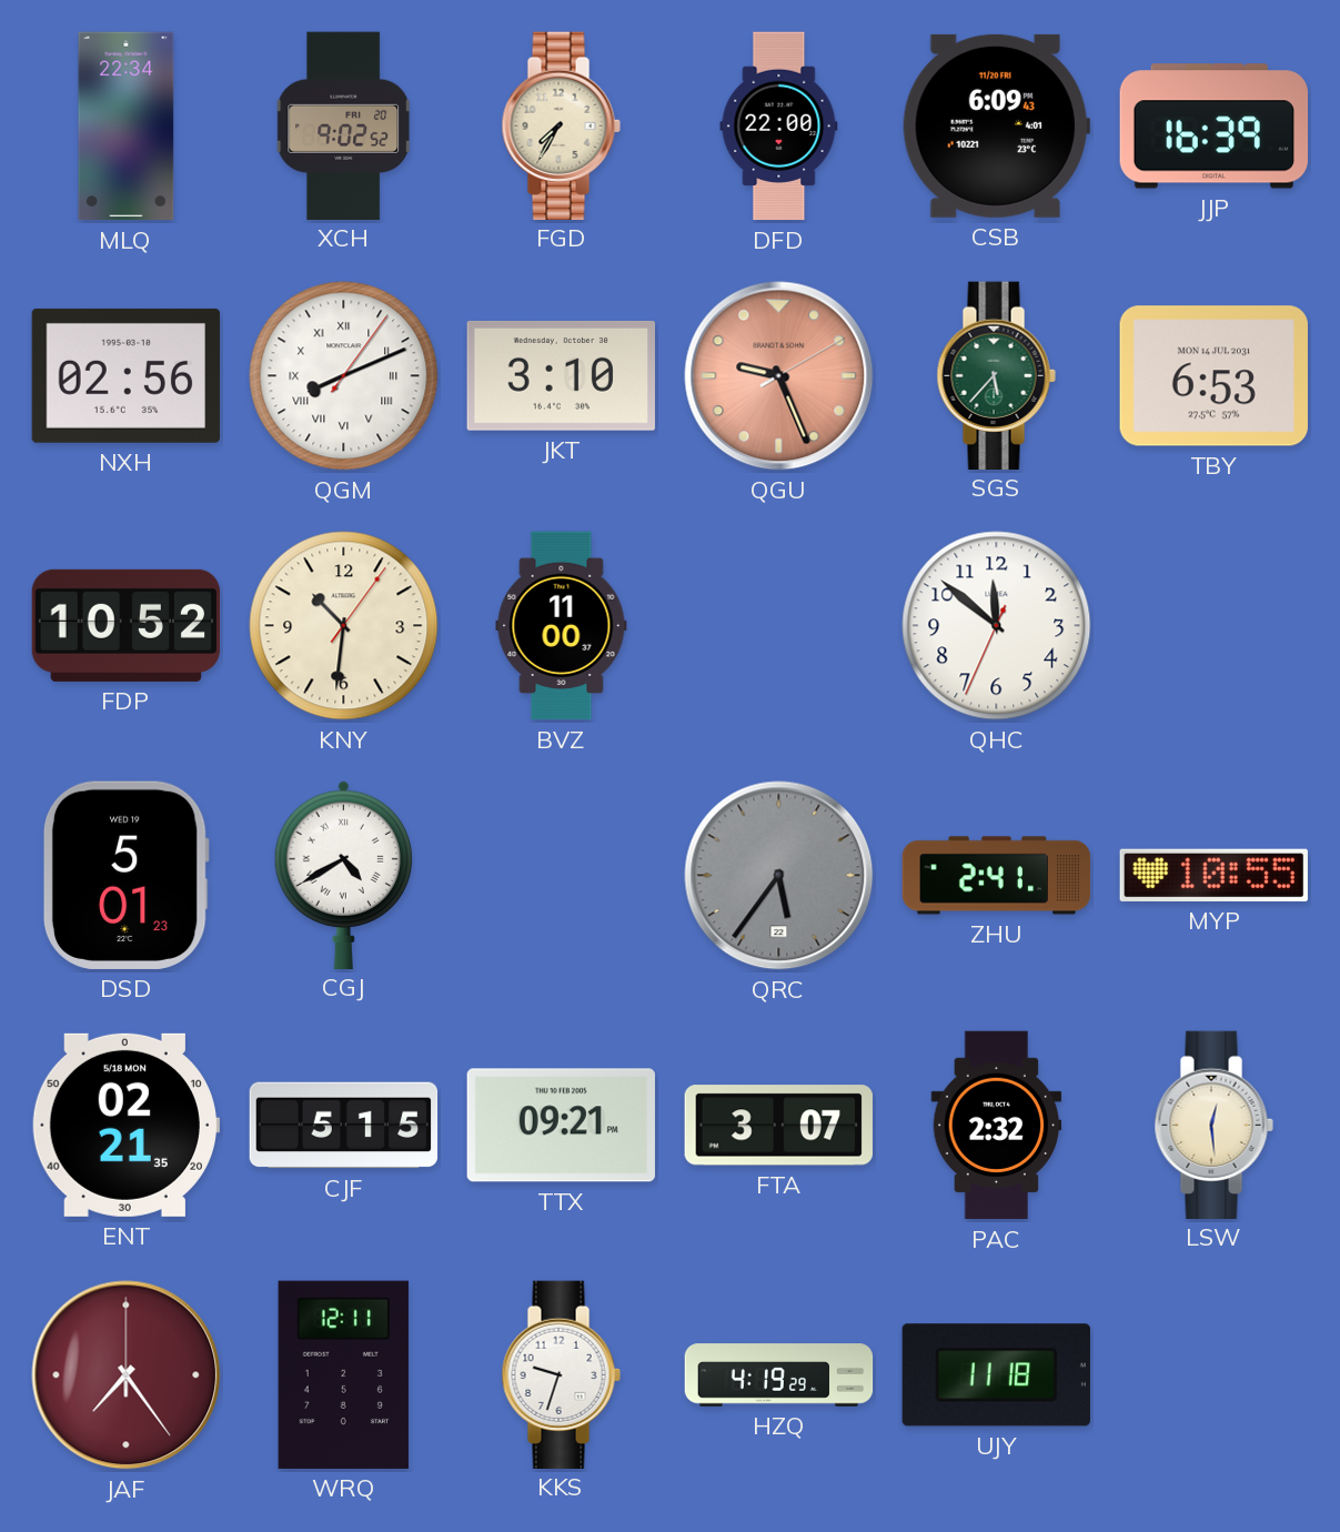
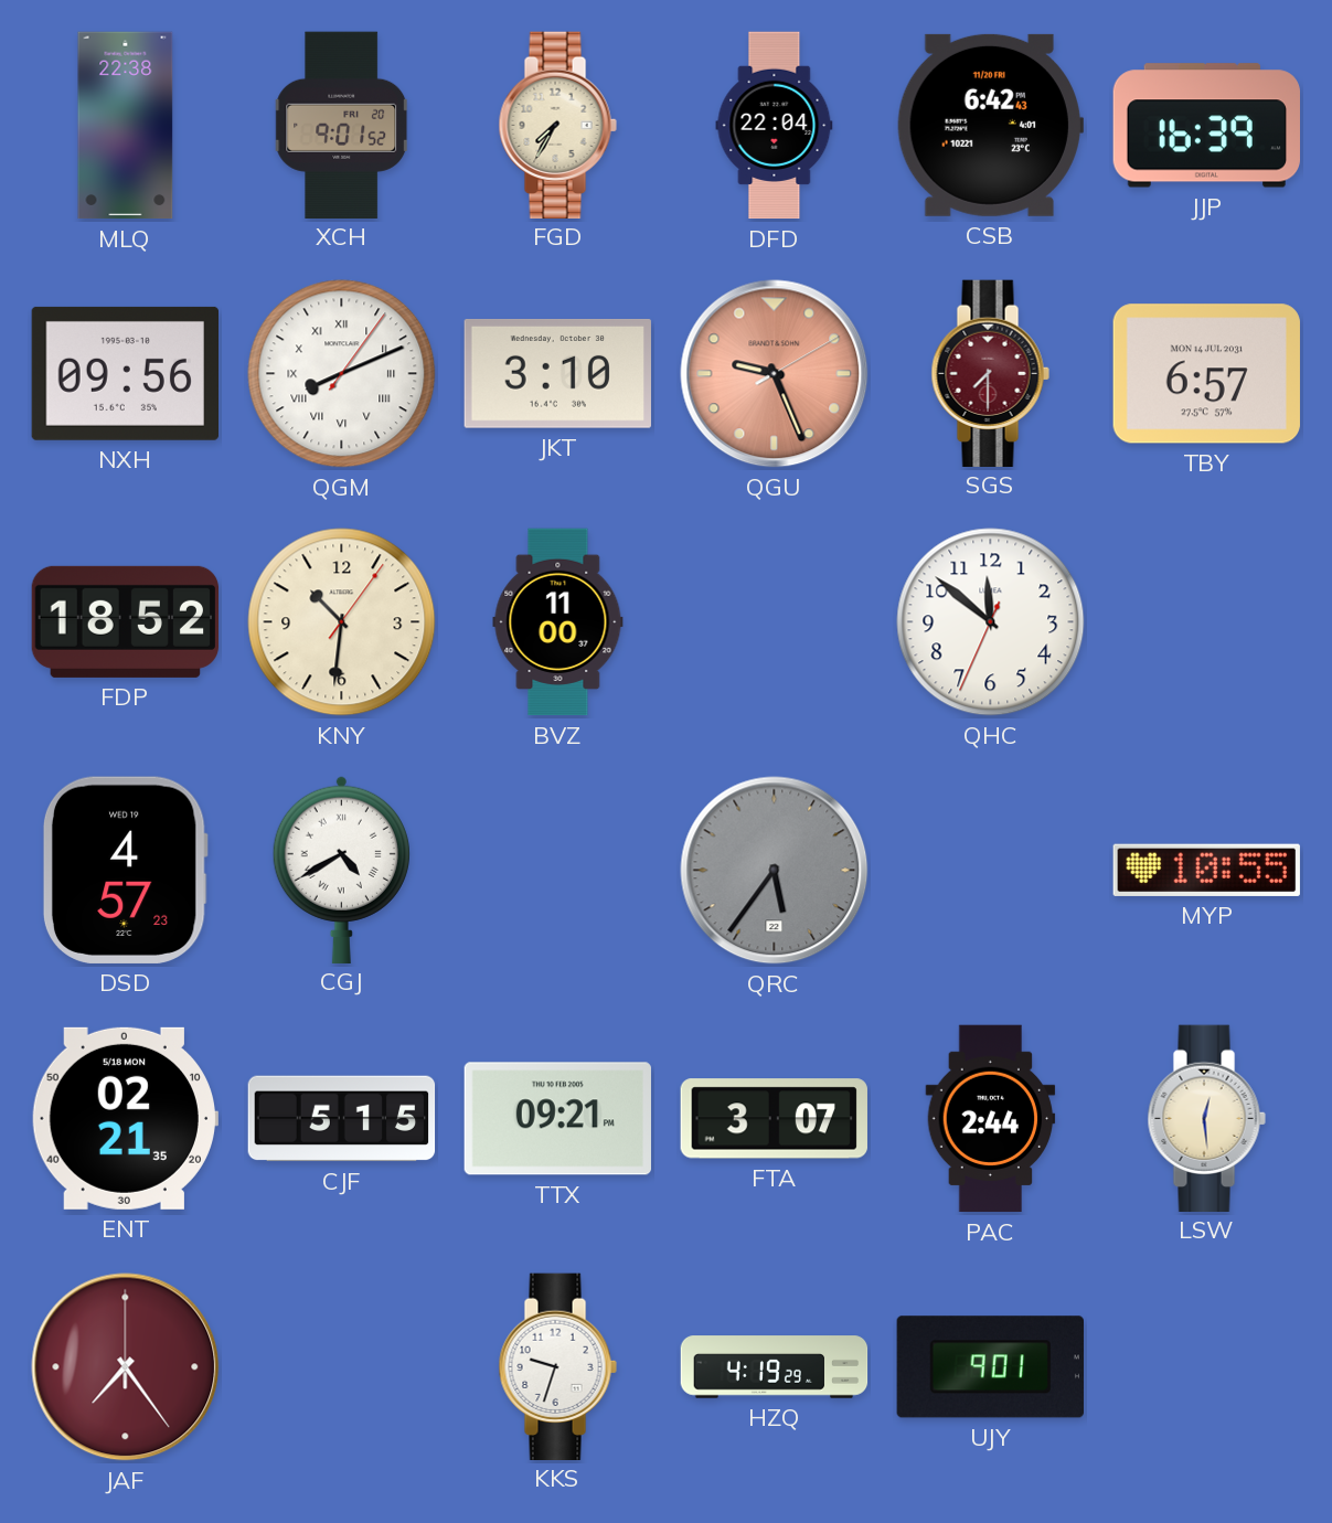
MLQ: 22:34 -> 22:38
XCH: 9:02 -> 9:01
DFD: 22:00 -> 22:04
CSB: 6:09 -> 6:42
NXH: 02:56 -> 09:56
SGS: 5:37 -> 7:30
SGS dial: green -> burgundy
TBY: 6:53 -> 6:57
FDP: 10:52 -> 18:52
DSD: 5:01 -> 4:57
ZHU: 2:41 -> none
PAC: 2:32 -> 2:44
WRQ: 12:11 -> none
UJY: 11:18 -> 9:01
